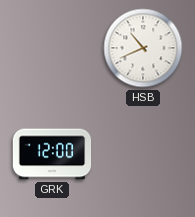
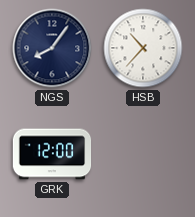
NGS: none -> 8:06
HSB: 10:41 -> 10:37
